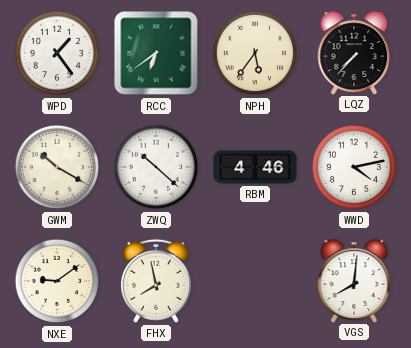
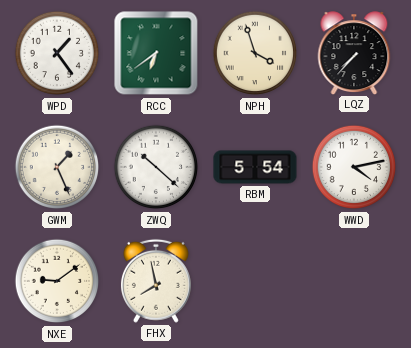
NPH: 5:36 -> 3:57
GWM: 10:20 -> 1:26
RBM: 4:46 -> 5:54
VGS: 8:01 -> none
